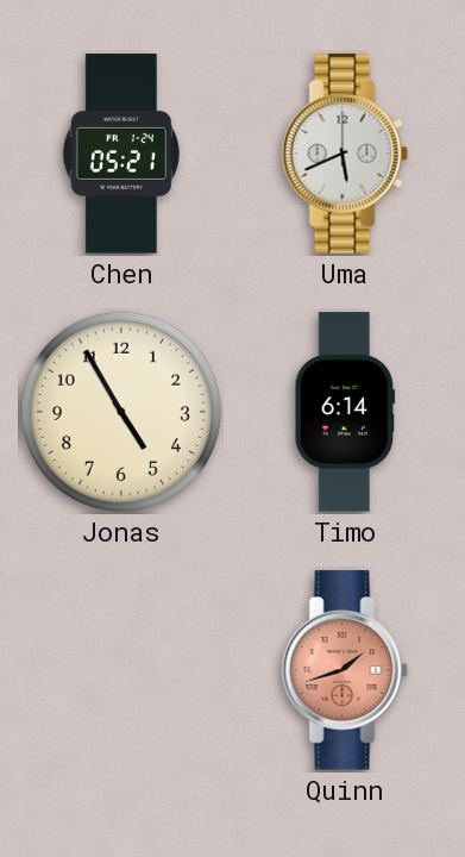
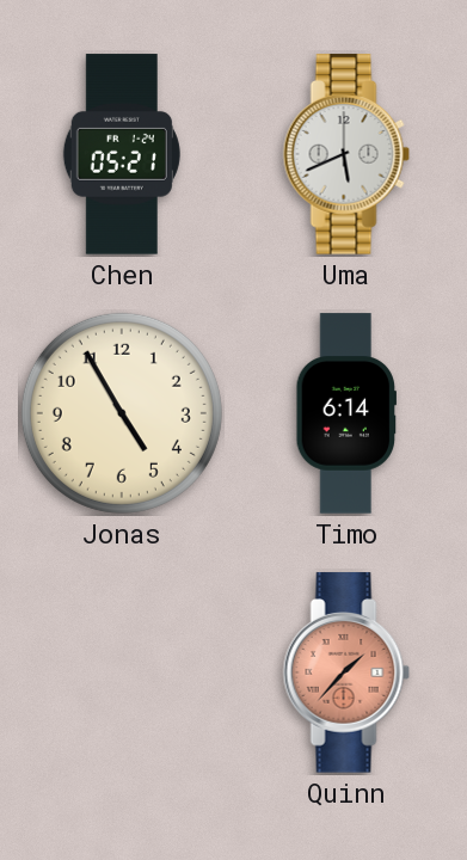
Quinn: 1:42 -> 1:37
